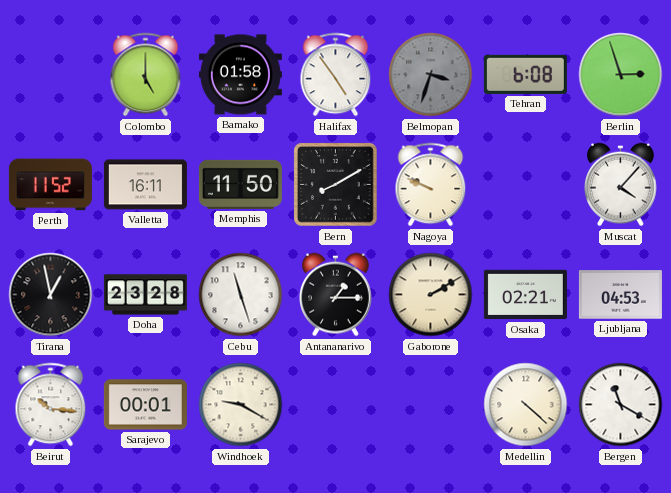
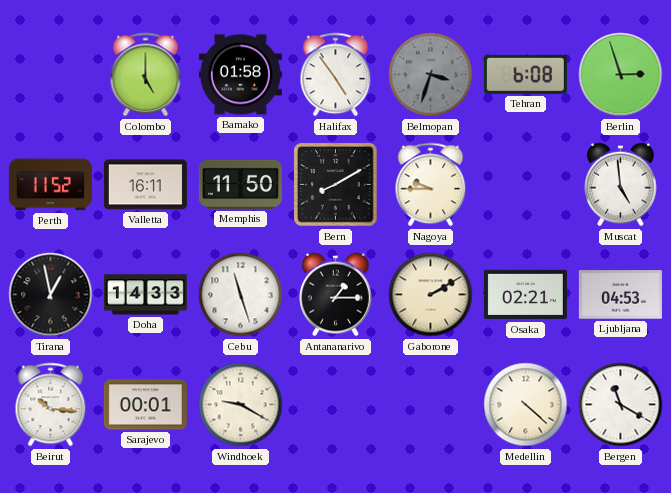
Nagoya: 9:49 -> 9:45
Muscat: 4:07 -> 4:59
Doha: 23:28 -> 14:33
